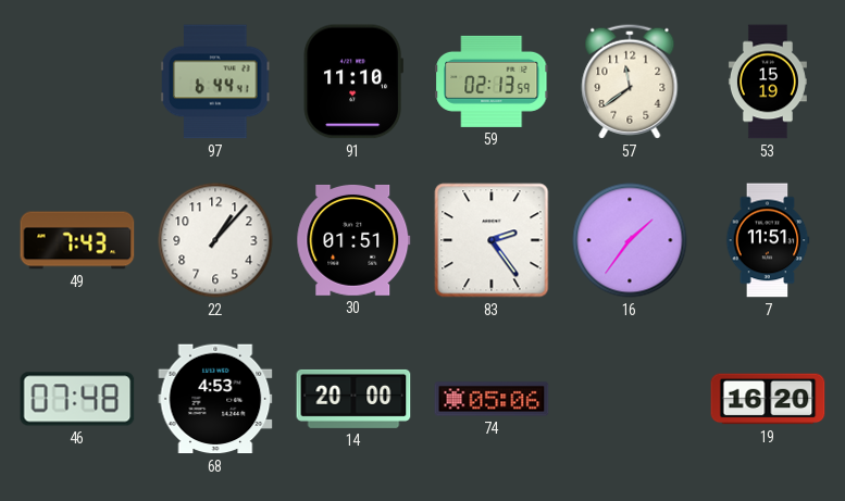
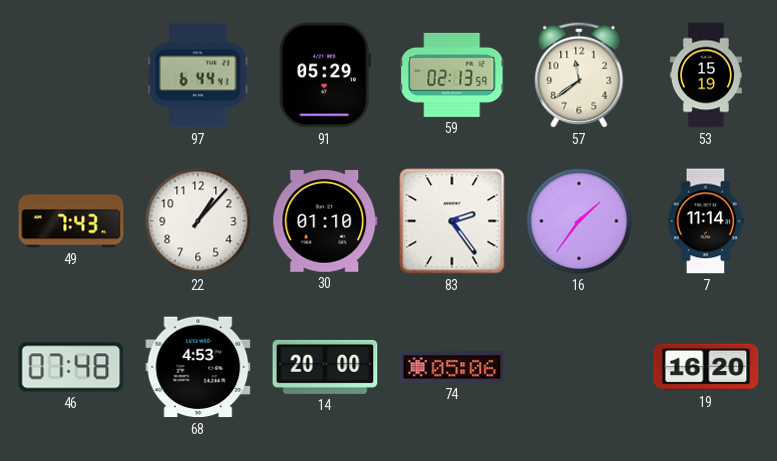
91: 11:10 -> 05:29
30: 01:51 -> 01:10
7: 11:51 -> 11:14
